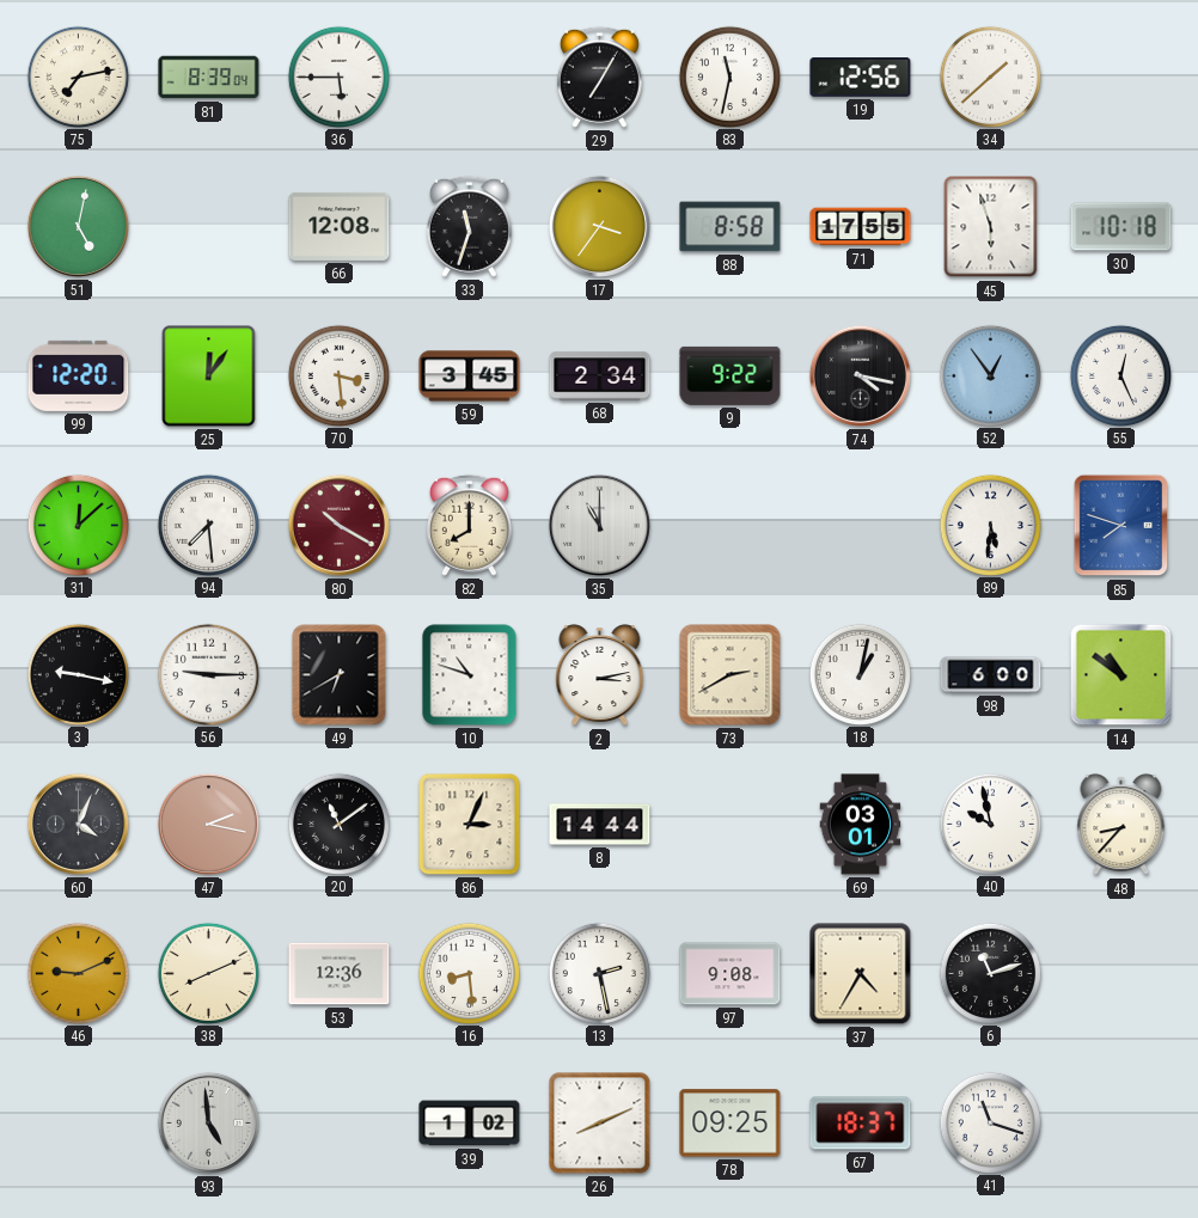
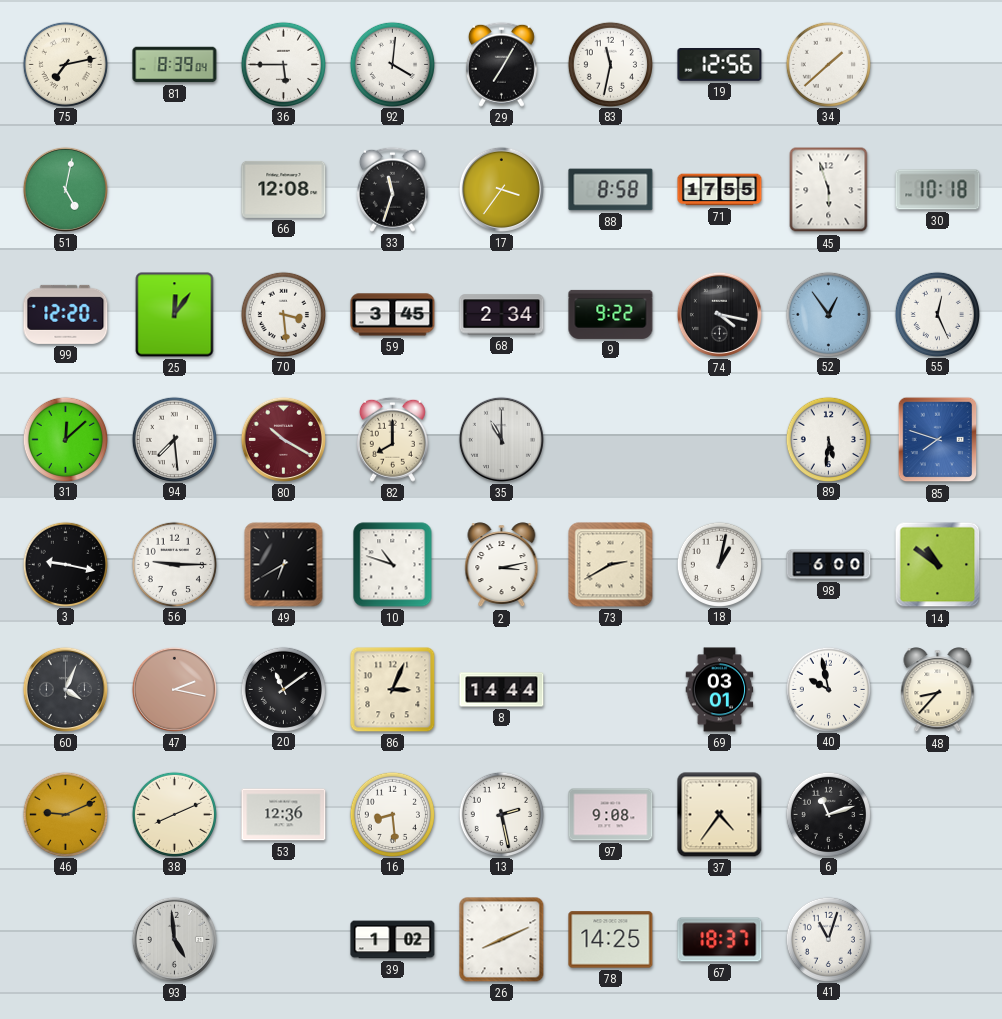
92: none -> 4:01
37: 4:35 -> 4:36
78: 09:25 -> 14:25
41: 11:18 -> 11:03
